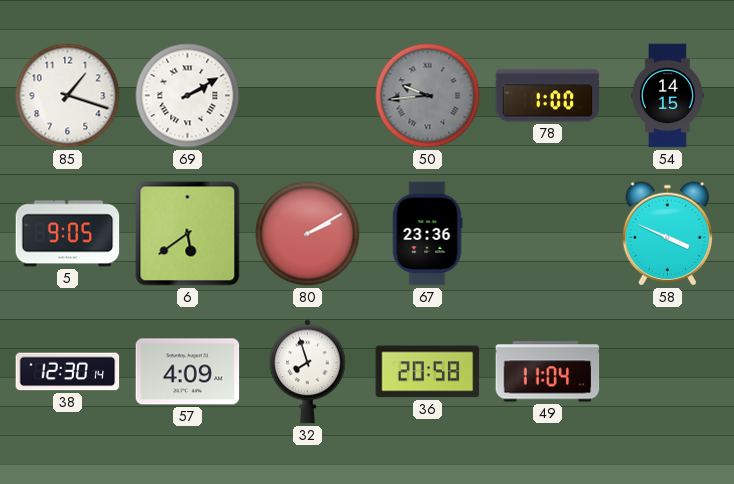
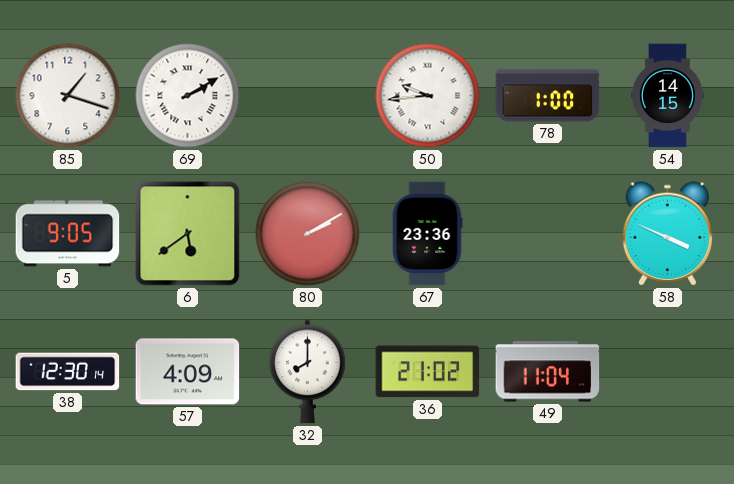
50 dial: grey -> white
32: 7:57 -> 8:00
36: 20:58 -> 21:02
